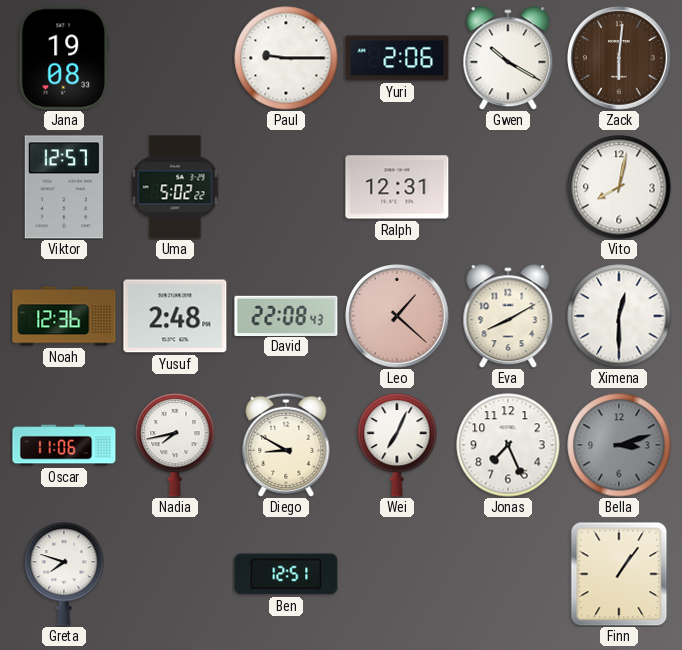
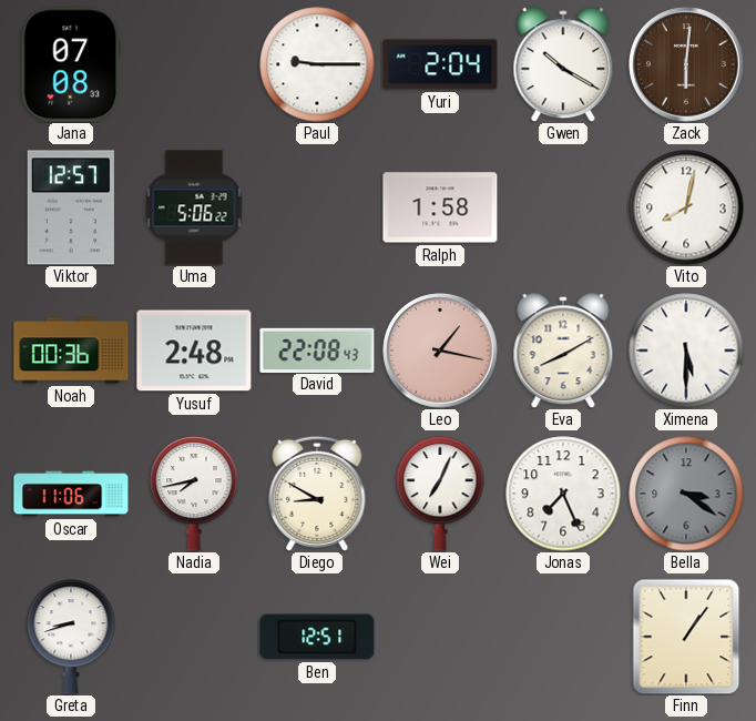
Jana: 19:08 -> 07:08
Yuri: 2:06 -> 2:04
Uma: 5:02 -> 5:06
Ralph: 12:31 -> 1:58
Noah: 12:36 -> 00:36
Leo: 1:22 -> 1:17
Ximena: 12:30 -> 5:30
Bella: 3:12 -> 3:21
Greta: 7:48 -> 8:42
